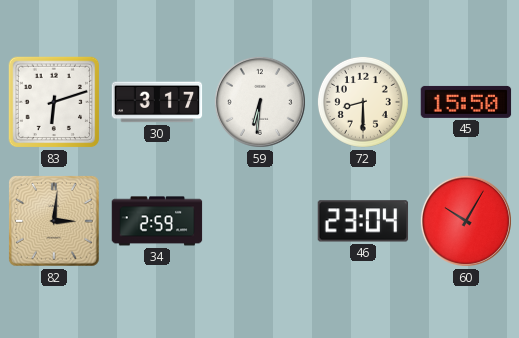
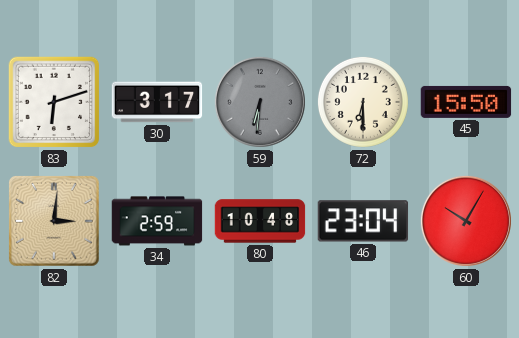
59 dial: white -> grey
72: 8:30 -> 6:30
80: none -> 10:48
